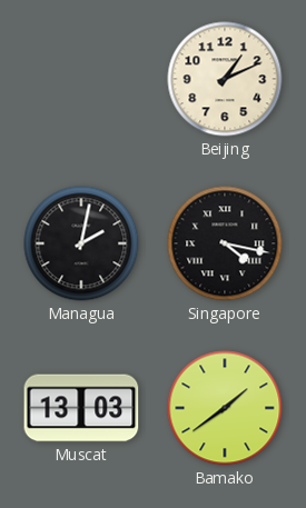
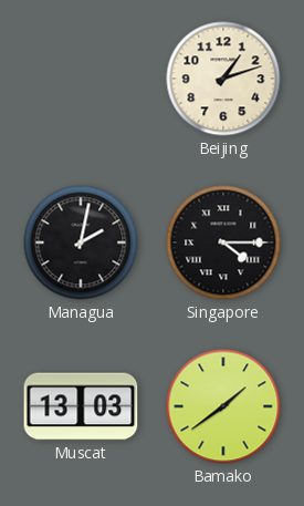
Beijing: 1:11 -> 1:12
Singapore: 4:17 -> 4:15
